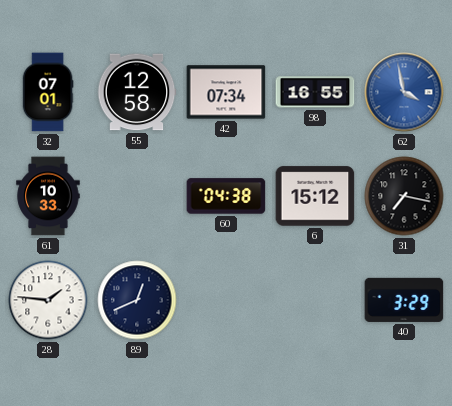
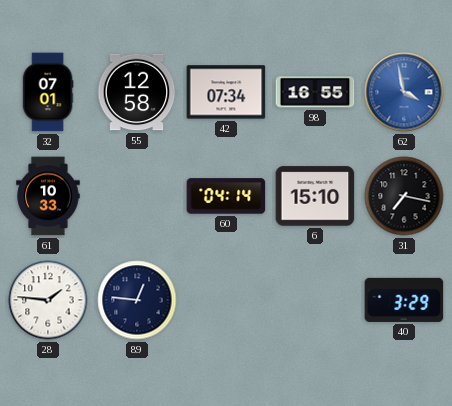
60: 04:38 -> 04:14
6: 15:12 -> 15:10
89: 12:41 -> 12:46
